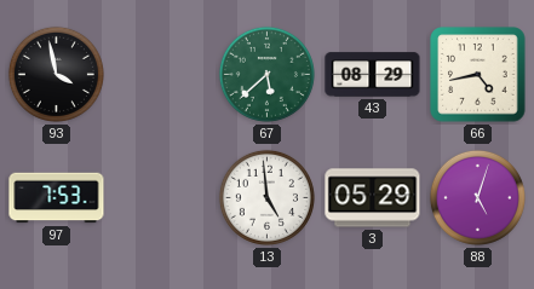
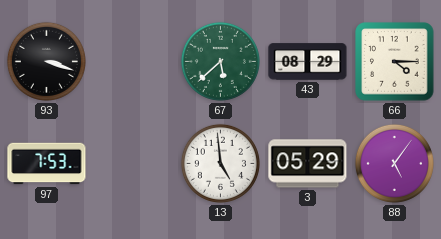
93: 3:58 -> 3:18
66: 4:43 -> 4:15
88: 5:03 -> 5:06
